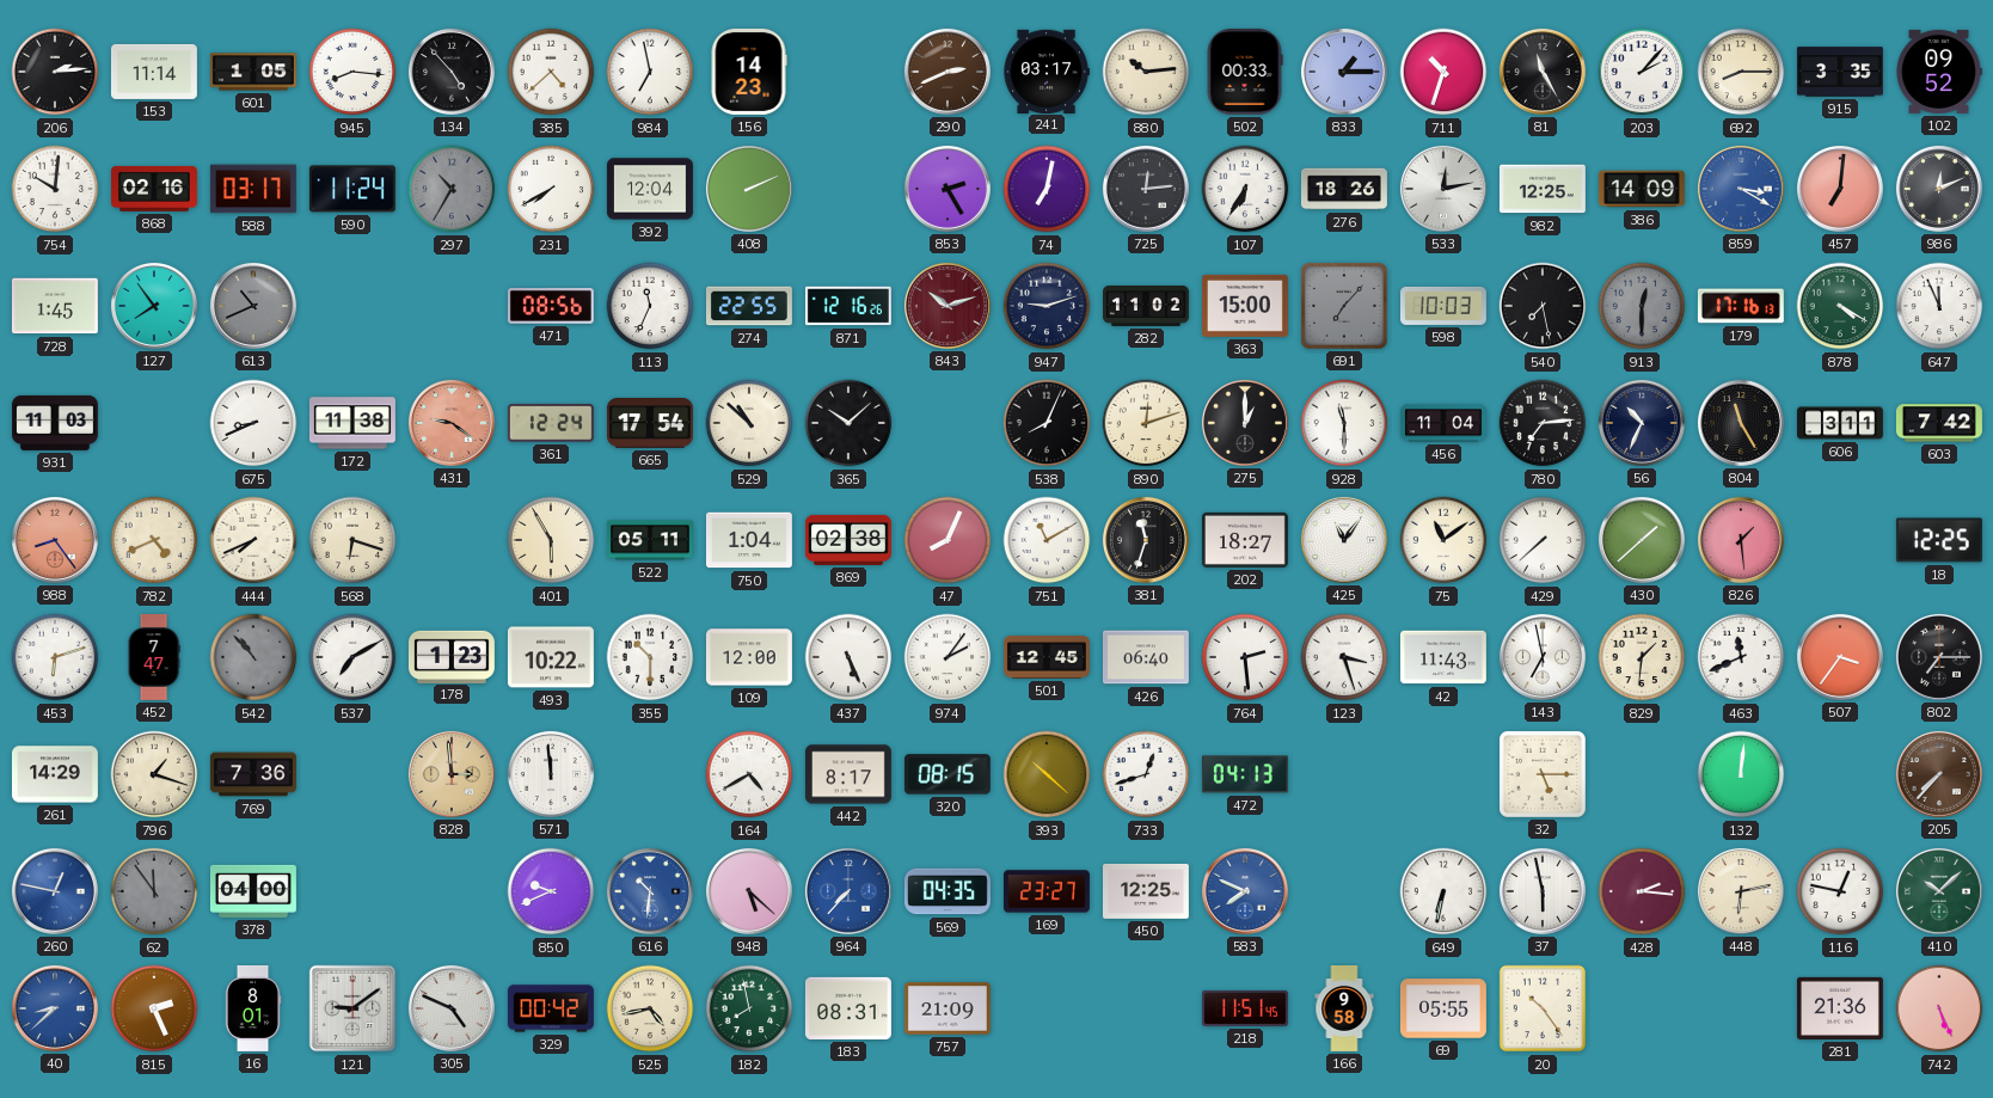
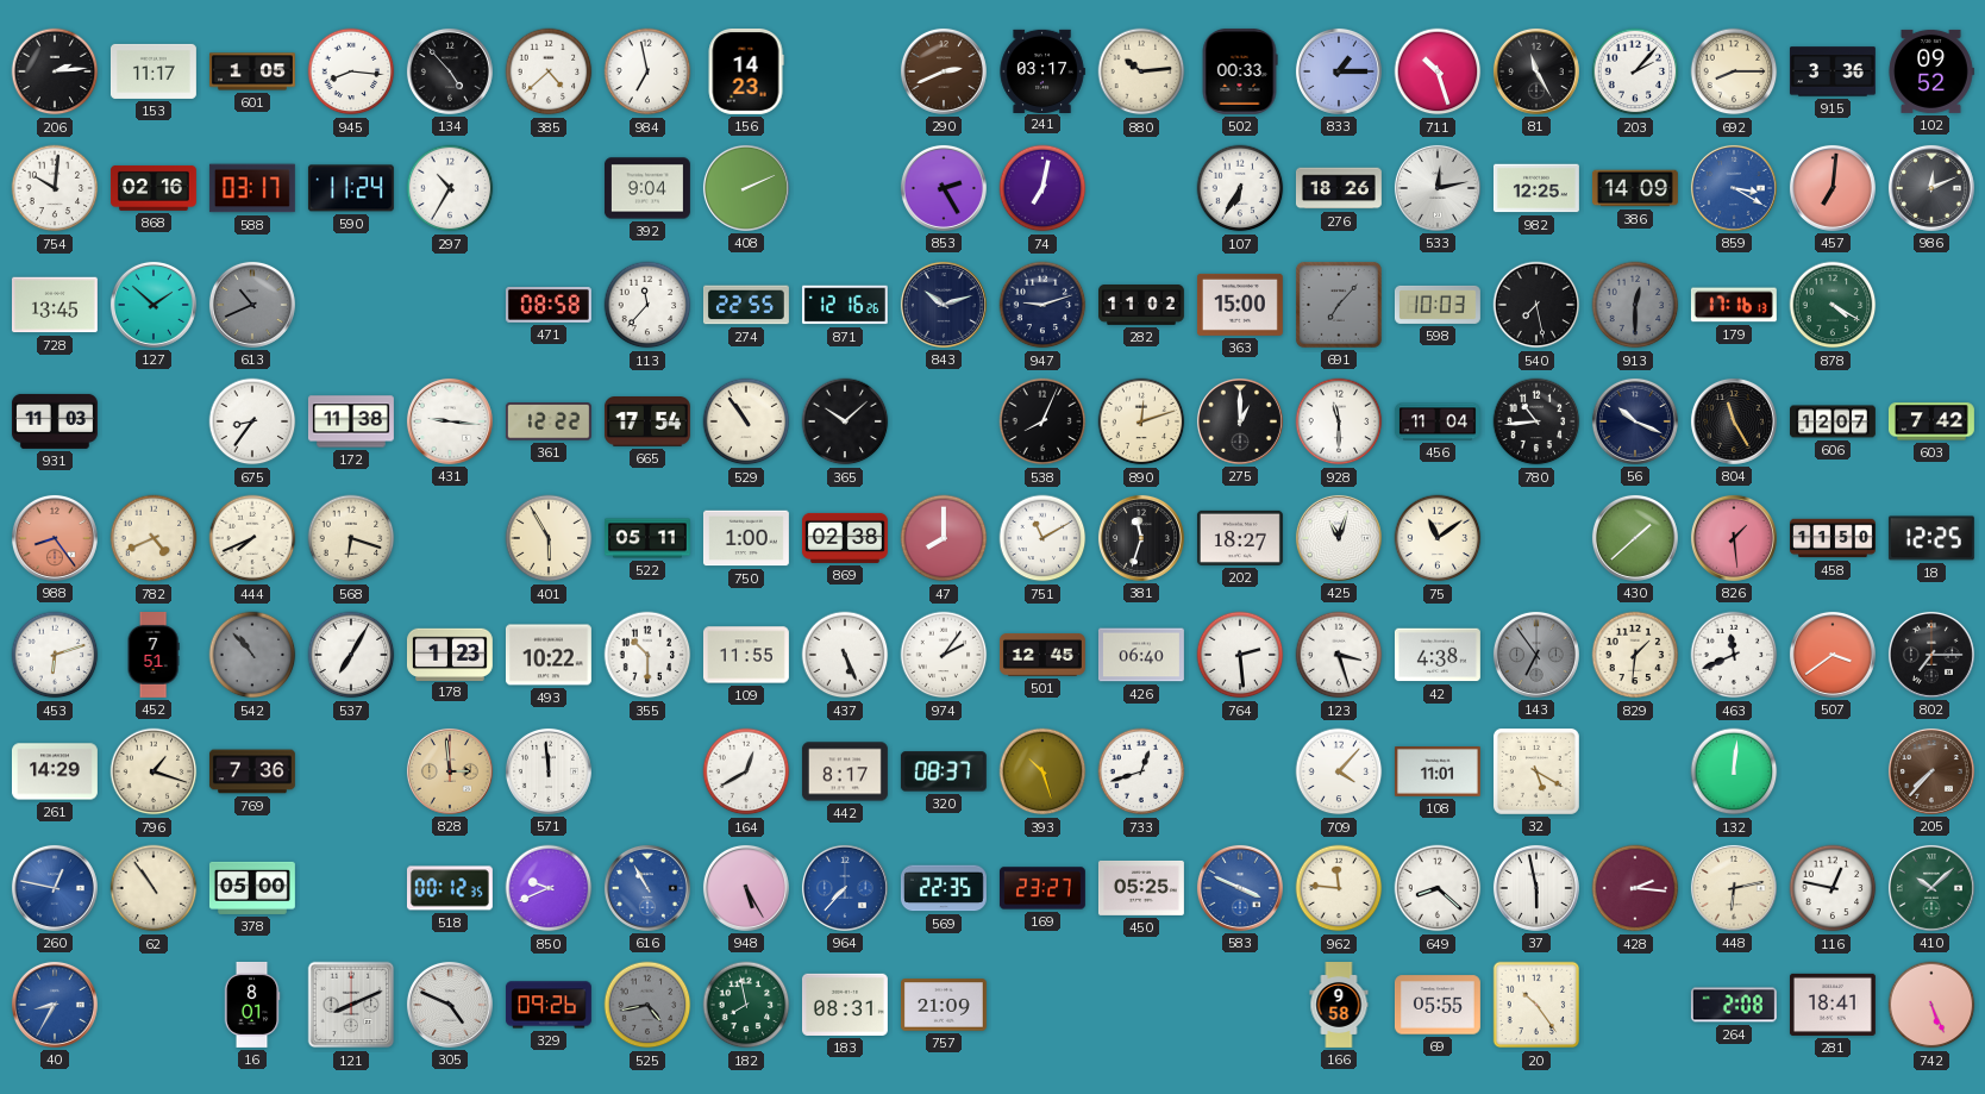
153: 11:14 -> 11:17
711: 10:33 -> 10:27
915: 3:35 -> 3:36
297 dial: grey -> white
231: 7:40 -> none
392: 12:04 -> 9:04
725: 12:14 -> none
728: 1:45 -> 13:45
127: 7:54 -> 1:52
471: 08:56 -> 08:58
113: 11:34 -> 11:37
843 dial: burgundy -> navy
647: 11:56 -> none
675: 8:41 -> 8:36
431: 9:21 -> 9:16
431 dial: salmon -> white
361: 12:24 -> 12:22
529: 10:52 -> 10:54
780: 7:14 -> 10:44
56: 10:34 -> 10:19
606: 3:11 -> 12:07
750: 1:04 -> 1:00
47: 8:04 -> 8:00
425: 11:06 -> 11:03
429: 7:38 -> none
458: none -> 11:50
452: 7:47 -> 7:51
537: 7:10 -> 7:05
109: 12:00 -> 11:55
42: 11:43 -> 4:38
143: 6:58 -> 6:54
143 dial: white -> grey
507: 3:36 -> 3:39
164: 4:40 -> 12:40
320: 08:15 -> 08:37
393: 10:22 -> 10:27
472: 04:13 -> none
709: none -> 4:07
108: none -> 11:01
32: 5:15 -> 5:20
62: 11:54 -> 10:54
62 dial: grey -> cream
378: 04:00 -> 05:00
518: none -> 00:12
616: 10:31 -> 10:55
948: 5:22 -> 5:25
569: 04:35 -> 22:35
450: 12:25 -> 05:25
583: 7:49 -> 3:49
962: none -> 11:46
649: 6:32 -> 8:22
40: 8:38 -> 8:35
815: 2:26 -> none
121: 9:09 -> 8:11
329: 00:42 -> 09:26
525 dial: cream -> grey
218: 11:51 -> none
264: none -> 2:08
281: 21:36 -> 18:41
